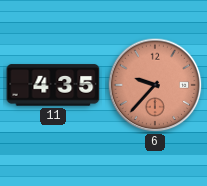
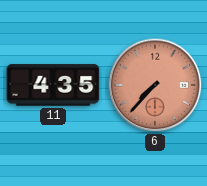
6: 9:37 -> 7:37
